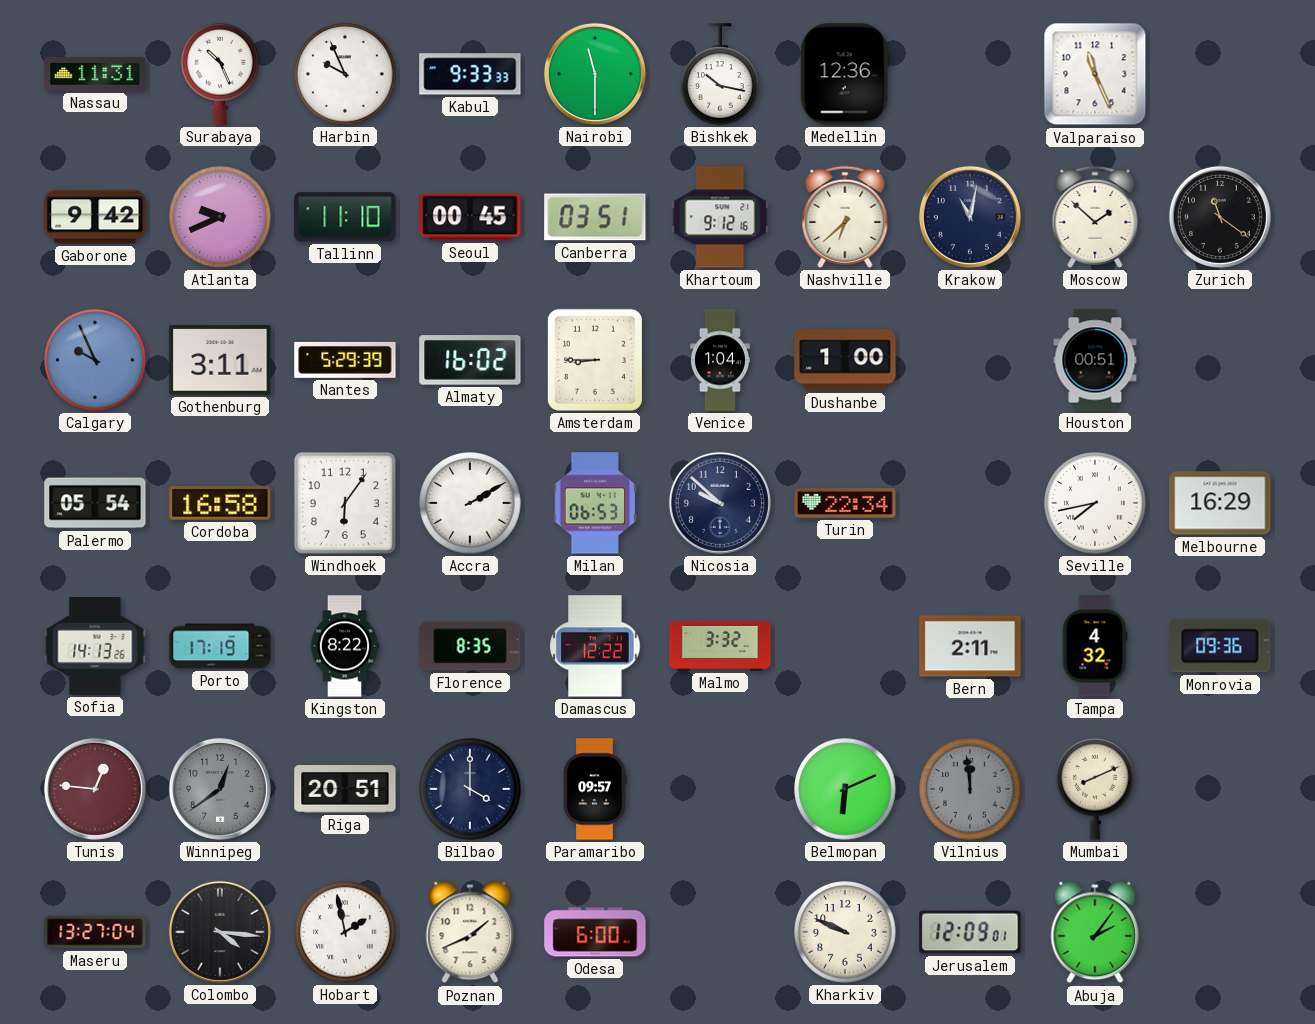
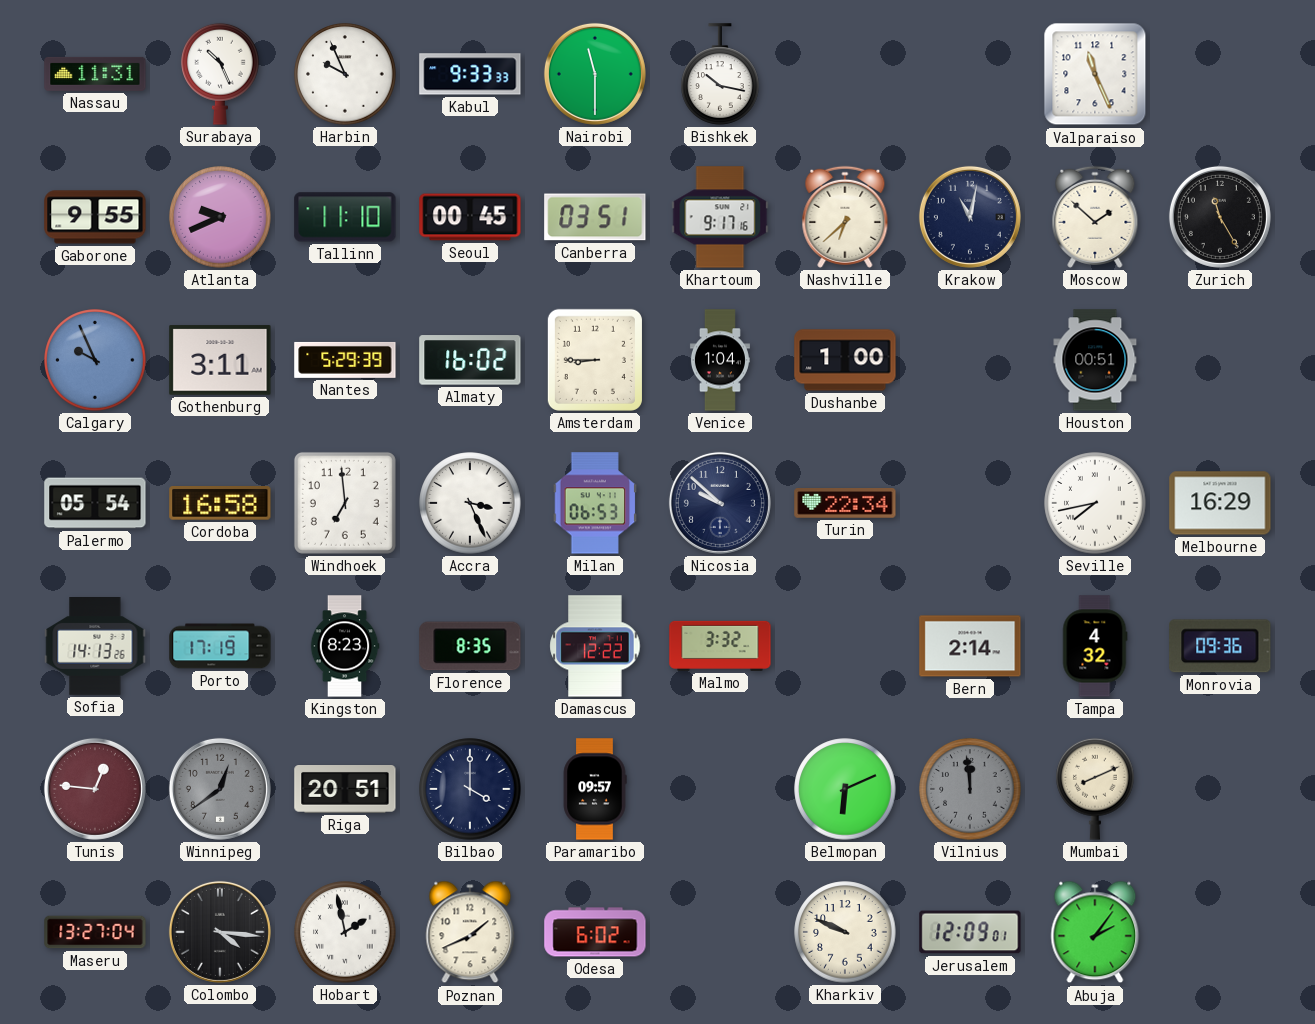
Medellin: 12:36 -> none
Gaborone: 9:42 -> 9:55
Khartoum: 9:12 -> 9:17
Zurich: 11:21 -> 11:25
Windhoek: 6:06 -> 6:59
Accra: 2:10 -> 3:26
Kingston: 8:22 -> 8:23
Bern: 2:11 -> 2:14
Odesa: 6:00 -> 6:02
